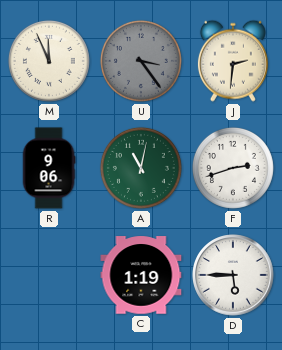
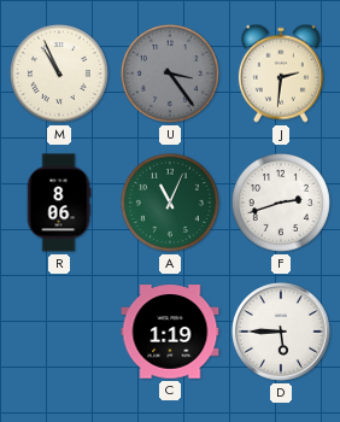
M: 11:56 -> 10:56
R: 9:06 -> 8:06
A: 11:02 -> 11:04
